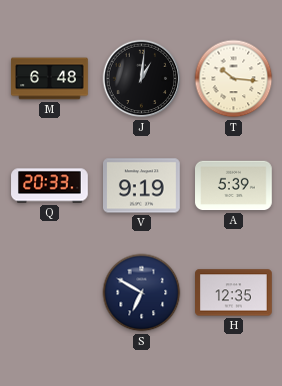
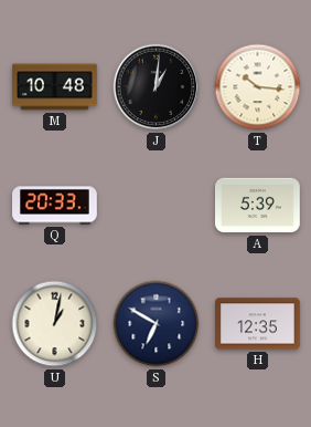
M: 6:48 -> 10:48
V: 9:19 -> none
U: none -> 1:02
